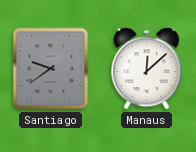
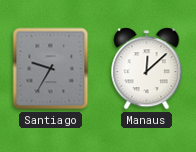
Santiago: 9:39 -> 9:35
